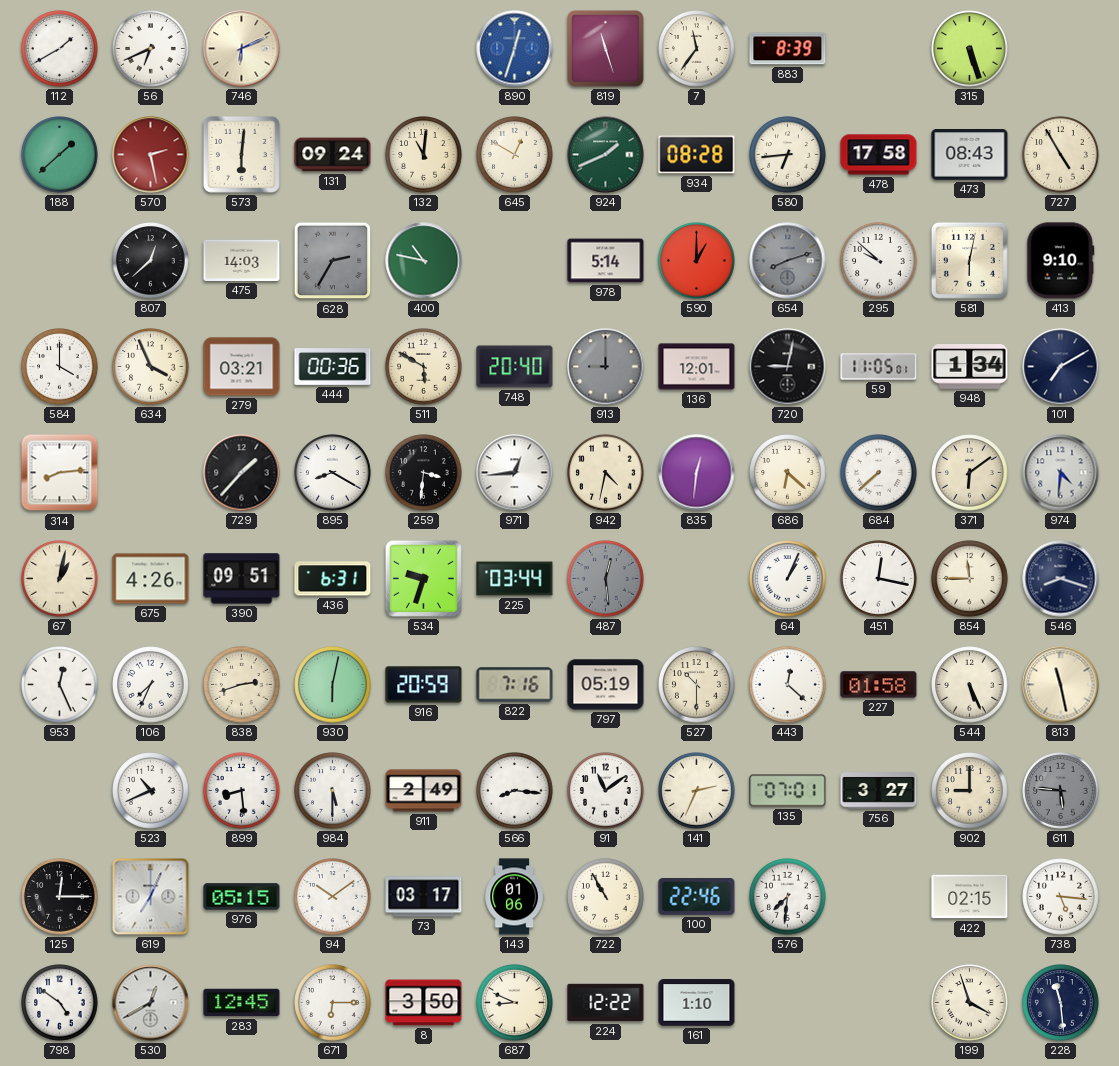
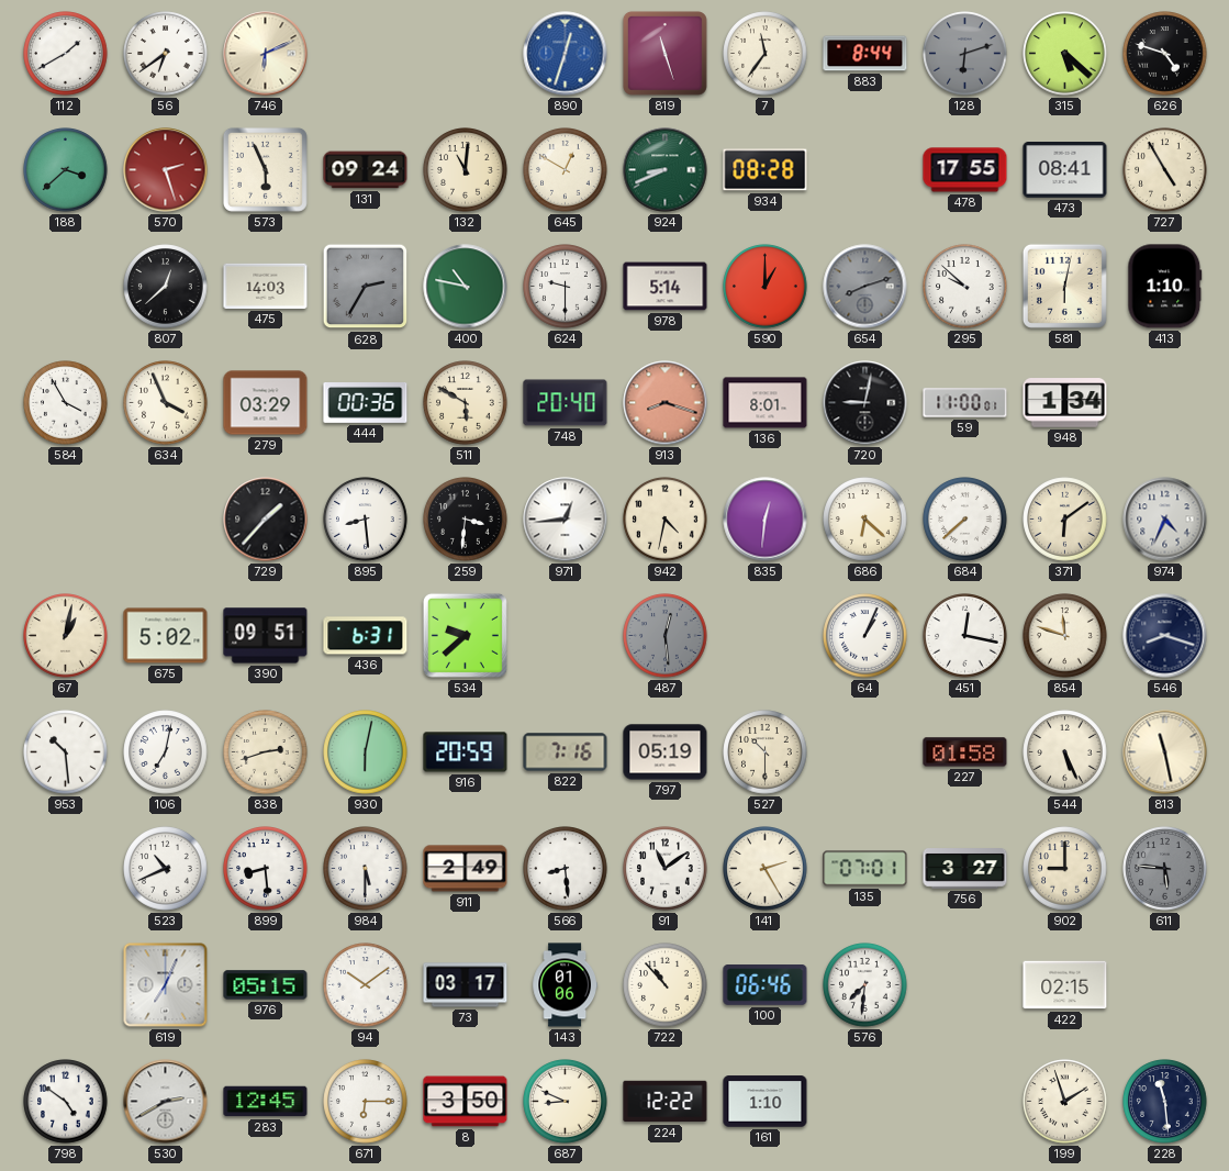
56: 6:41 -> 6:39
883: 8:39 -> 8:44
128: none -> 6:12
315: 5:27 -> 5:22
626: none -> 4:48
188: 1:38 -> 3:38
570: 2:28 -> 2:27
573: 6:01 -> 5:56
924: 1:41 -> 8:41
580: 6:44 -> none
478: 17:58 -> 17:55
473: 08:43 -> 08:41
624: none -> 9:30
413: 9:10 -> 1:10
584: 4:00 -> 3:55
279: 03:21 -> 03:29
913: 9:00 -> 8:18
913 dial: grey -> salmon
136: 12:01 -> 8:01
59: 11:05 -> 11:00
101: 7:10 -> none
314: 8:14 -> none
895: 8:20 -> 8:29
974: 4:31 -> 4:34
675: 4:26 -> 5:02
534: 9:33 -> 9:38
225: 03:44 -> none
854: 11:45 -> 11:48
953: 12:26 -> 10:29
106: 7:34 -> 7:02
443: 12:22 -> none
566: 8:16 -> 8:29
141: 2:34 -> 2:25
125: 12:15 -> none
722: 10:55 -> 10:53
100: 22:46 -> 06:46
738: 5:16 -> none
530: 12:40 -> 2:40
199: 3:57 -> 1:57
